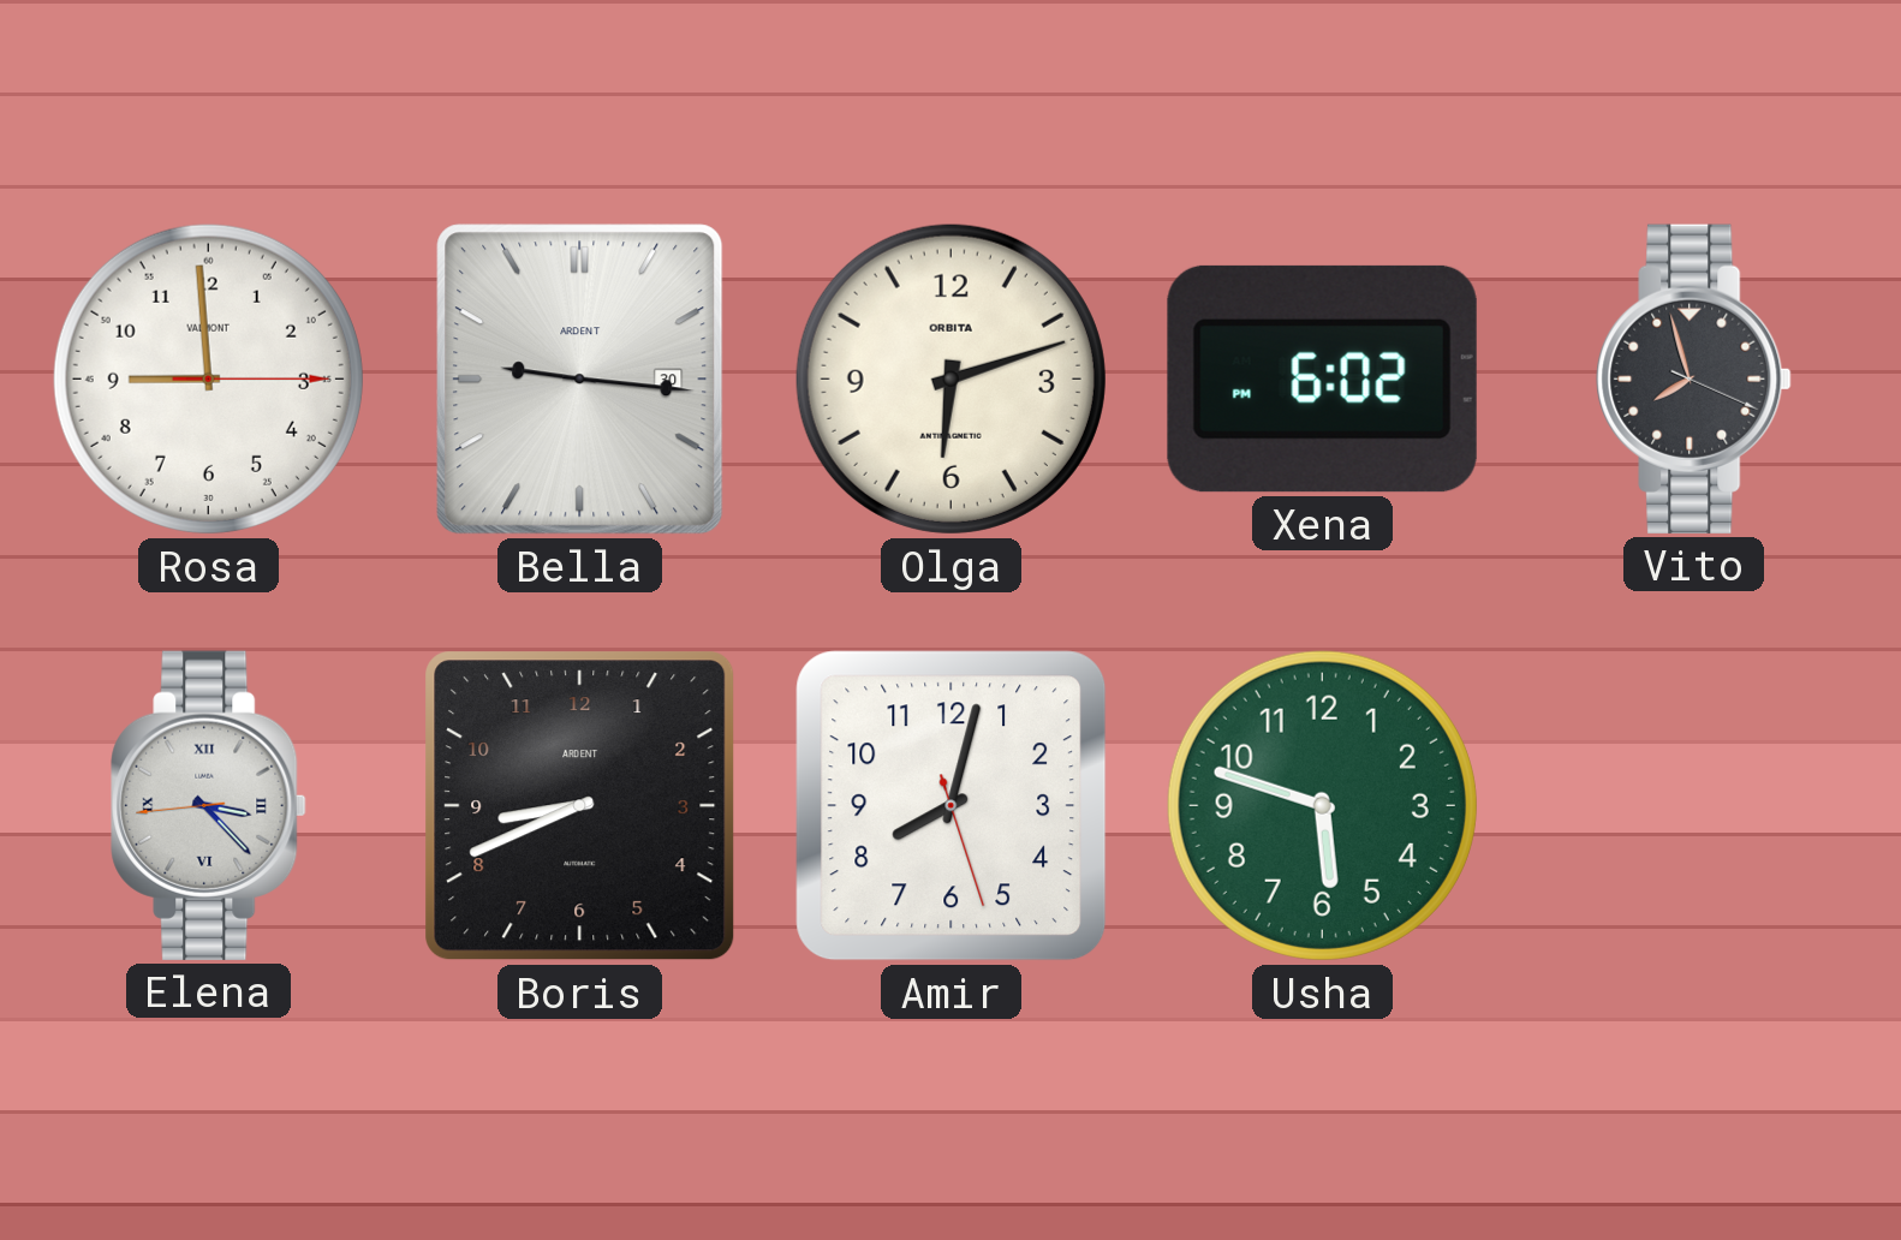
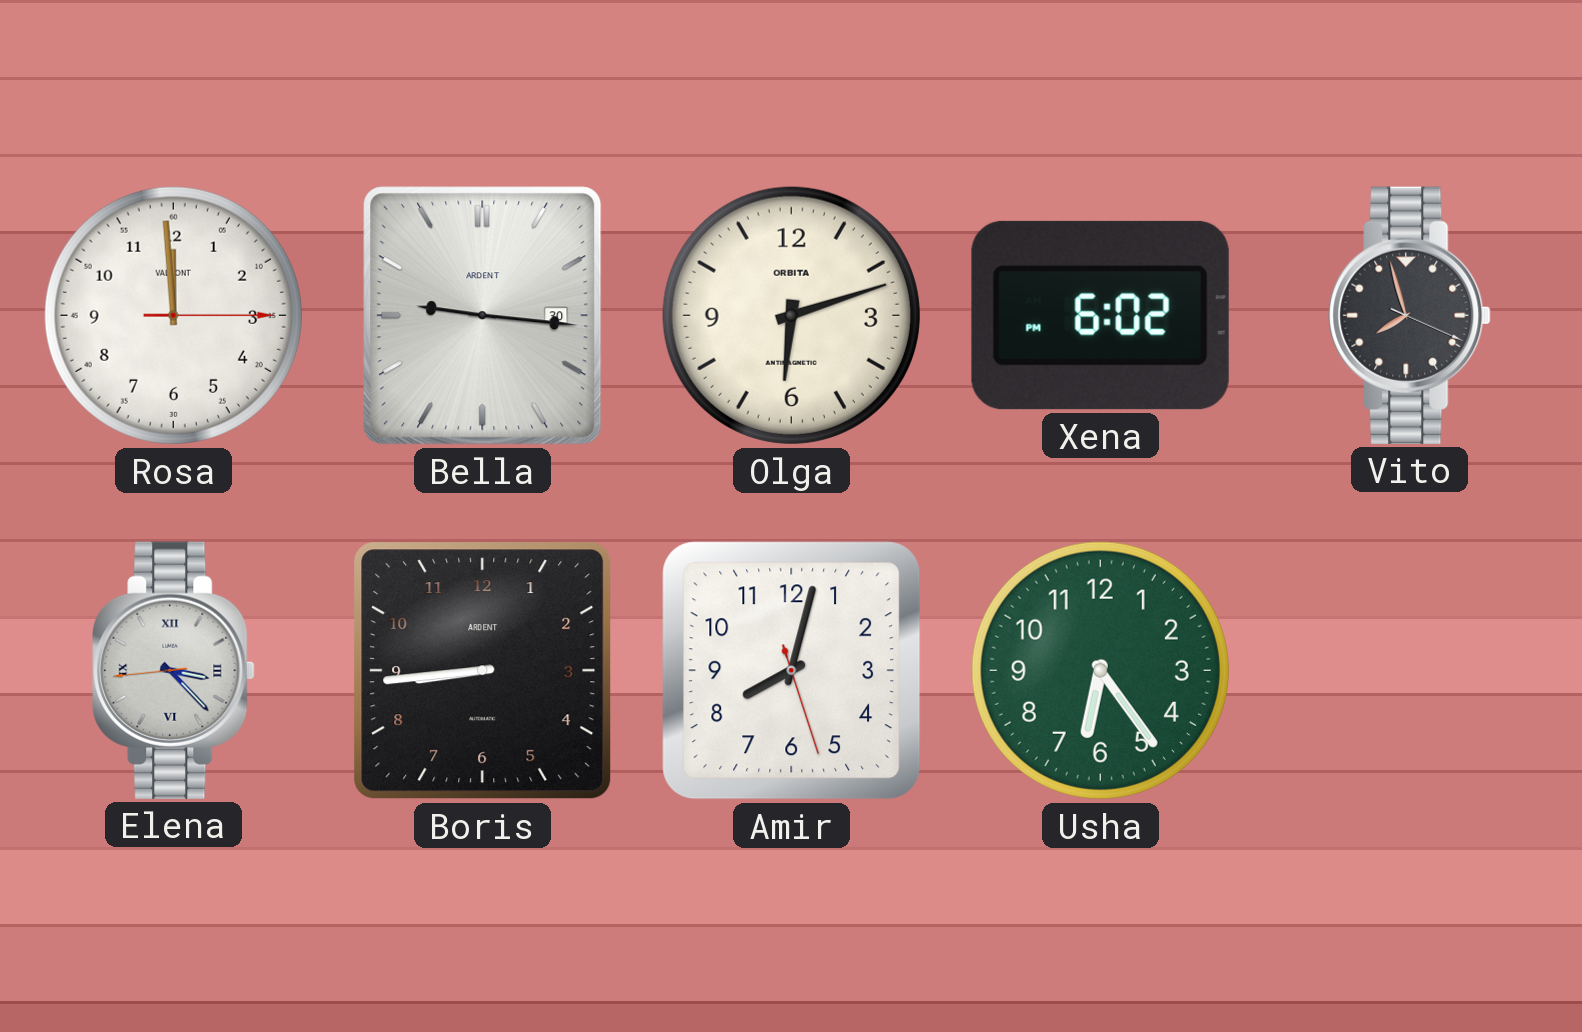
Rosa: 8:59 -> 11:59
Boris: 8:41 -> 8:44
Usha: 5:48 -> 6:24
